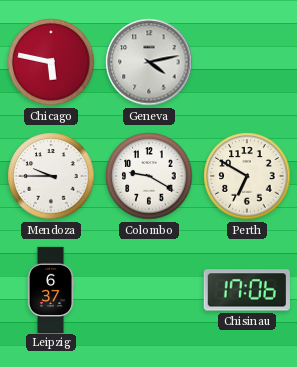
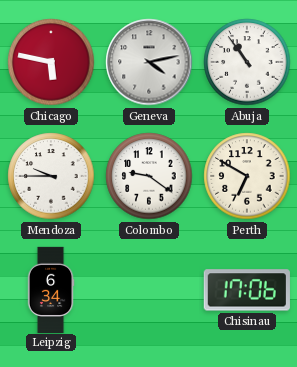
Abuja: none -> 10:54
Colombo: 9:20 -> 9:21
Leipzig: 6:37 -> 6:34
